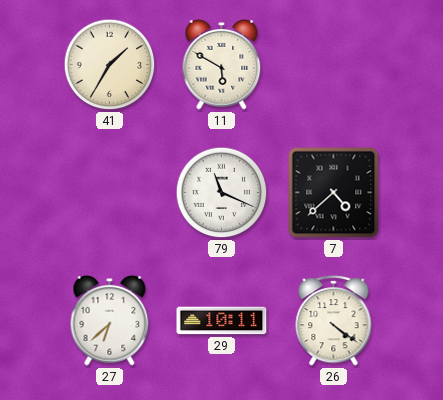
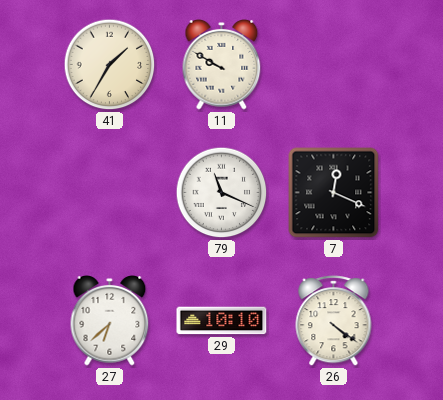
11: 5:50 -> 9:50
7: 4:38 -> 12:19
29: 10:11 -> 10:10
